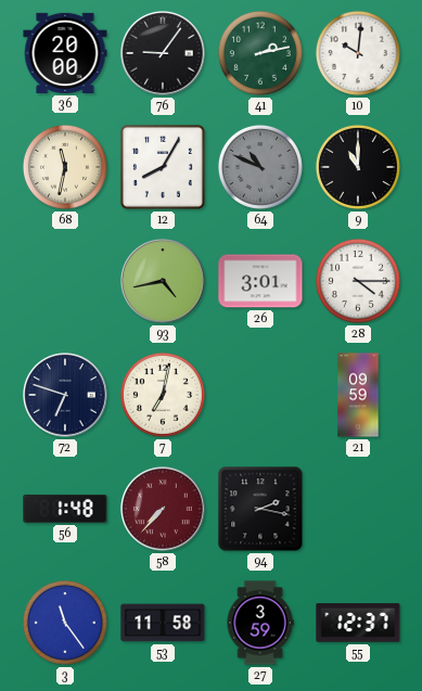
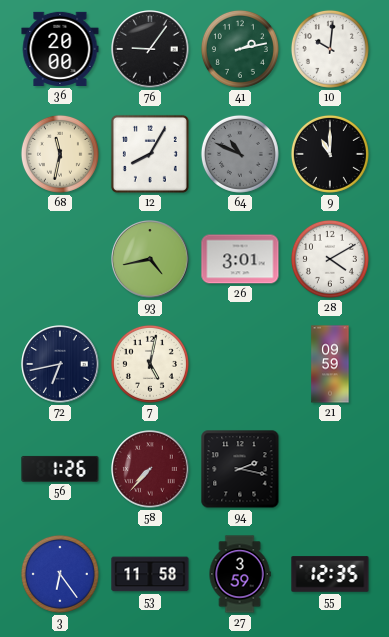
28: 4:15 -> 4:10
72: 6:48 -> 6:43
7: 7:02 -> 5:02
56: 1:48 -> 1:26
3: 11:24 -> 6:24
55: 12:37 -> 12:35
